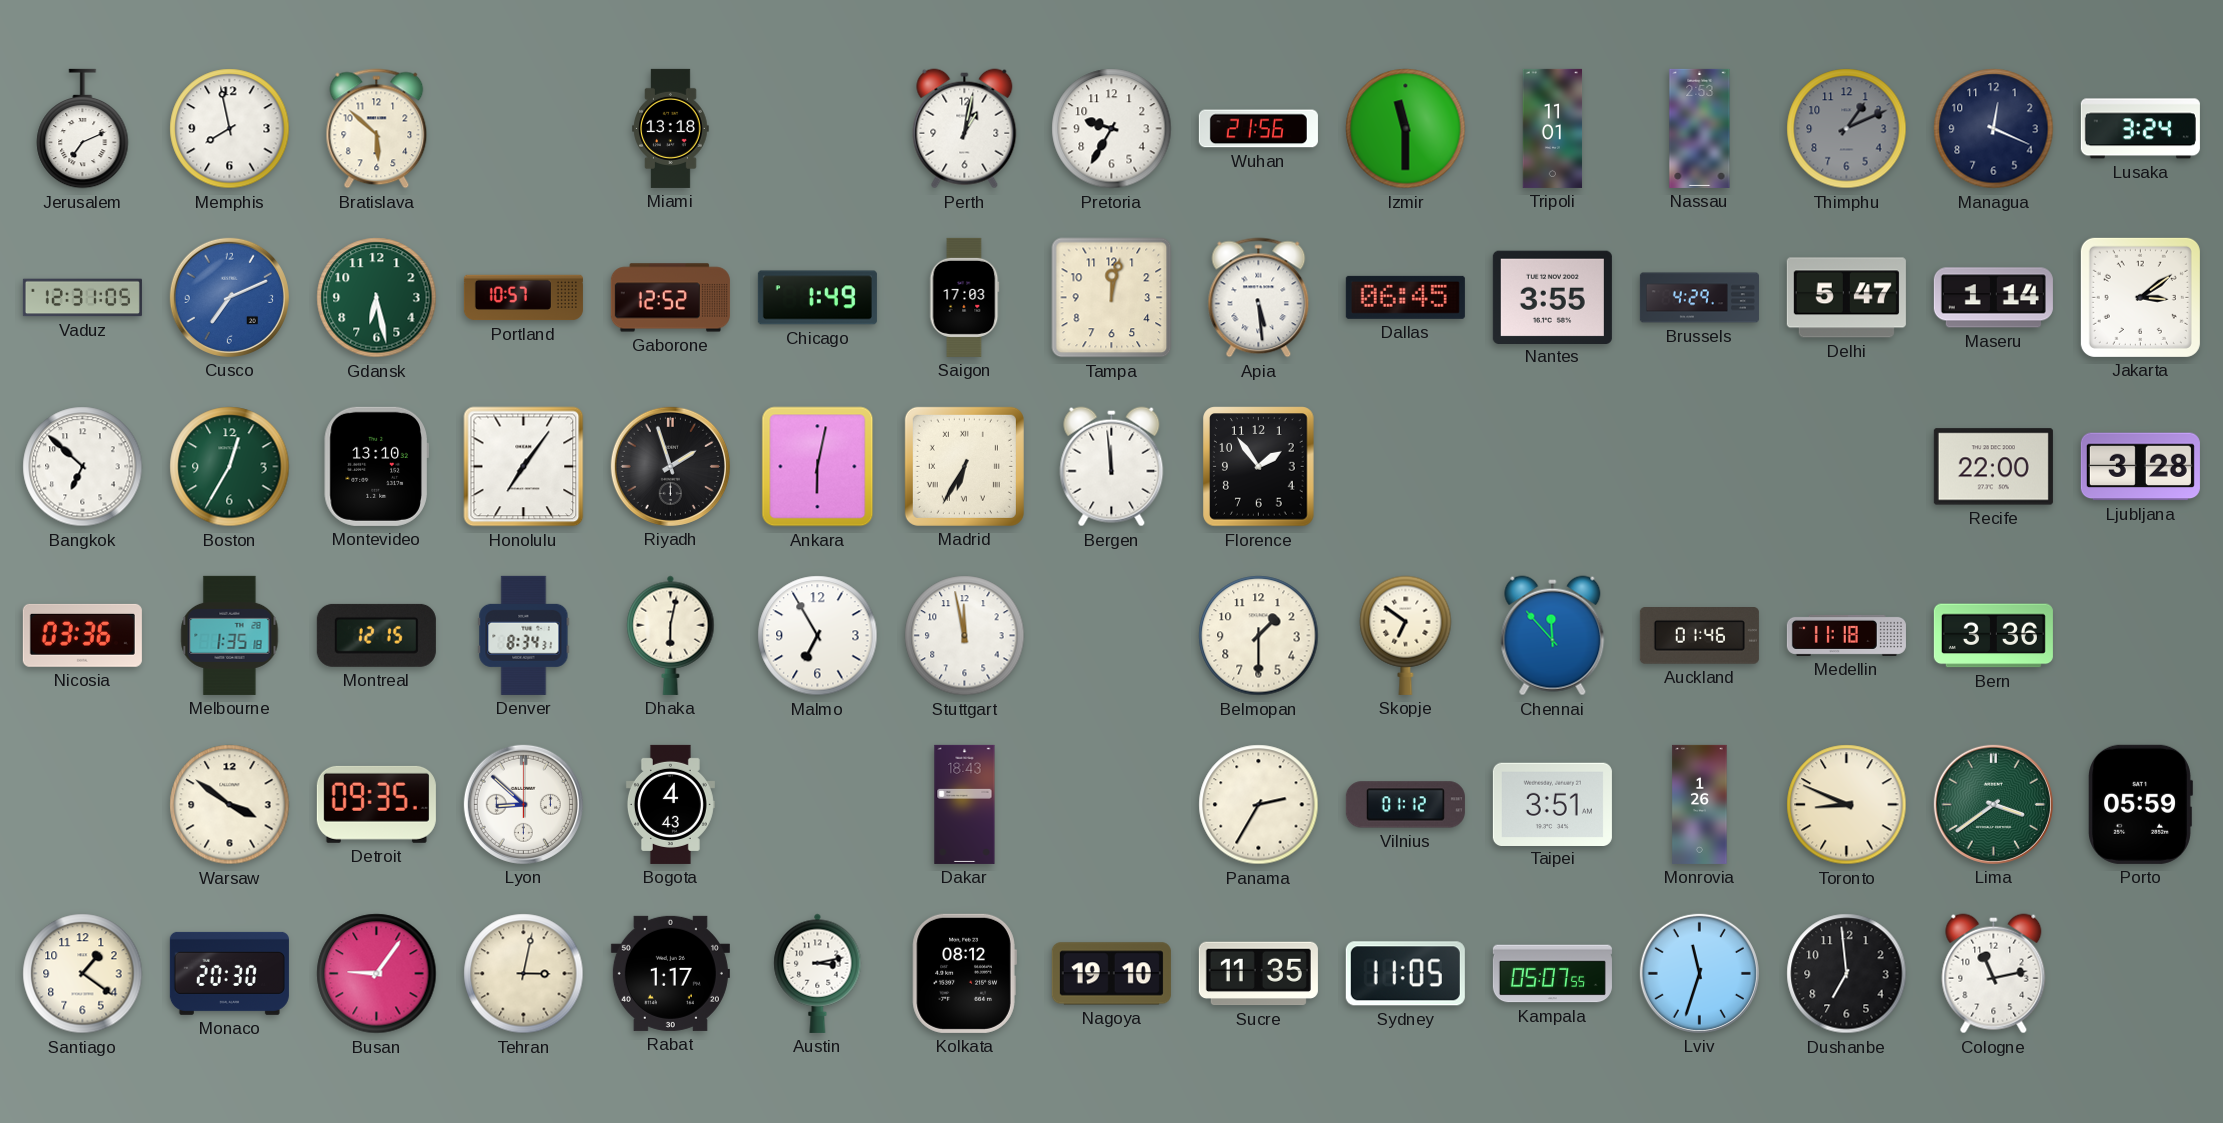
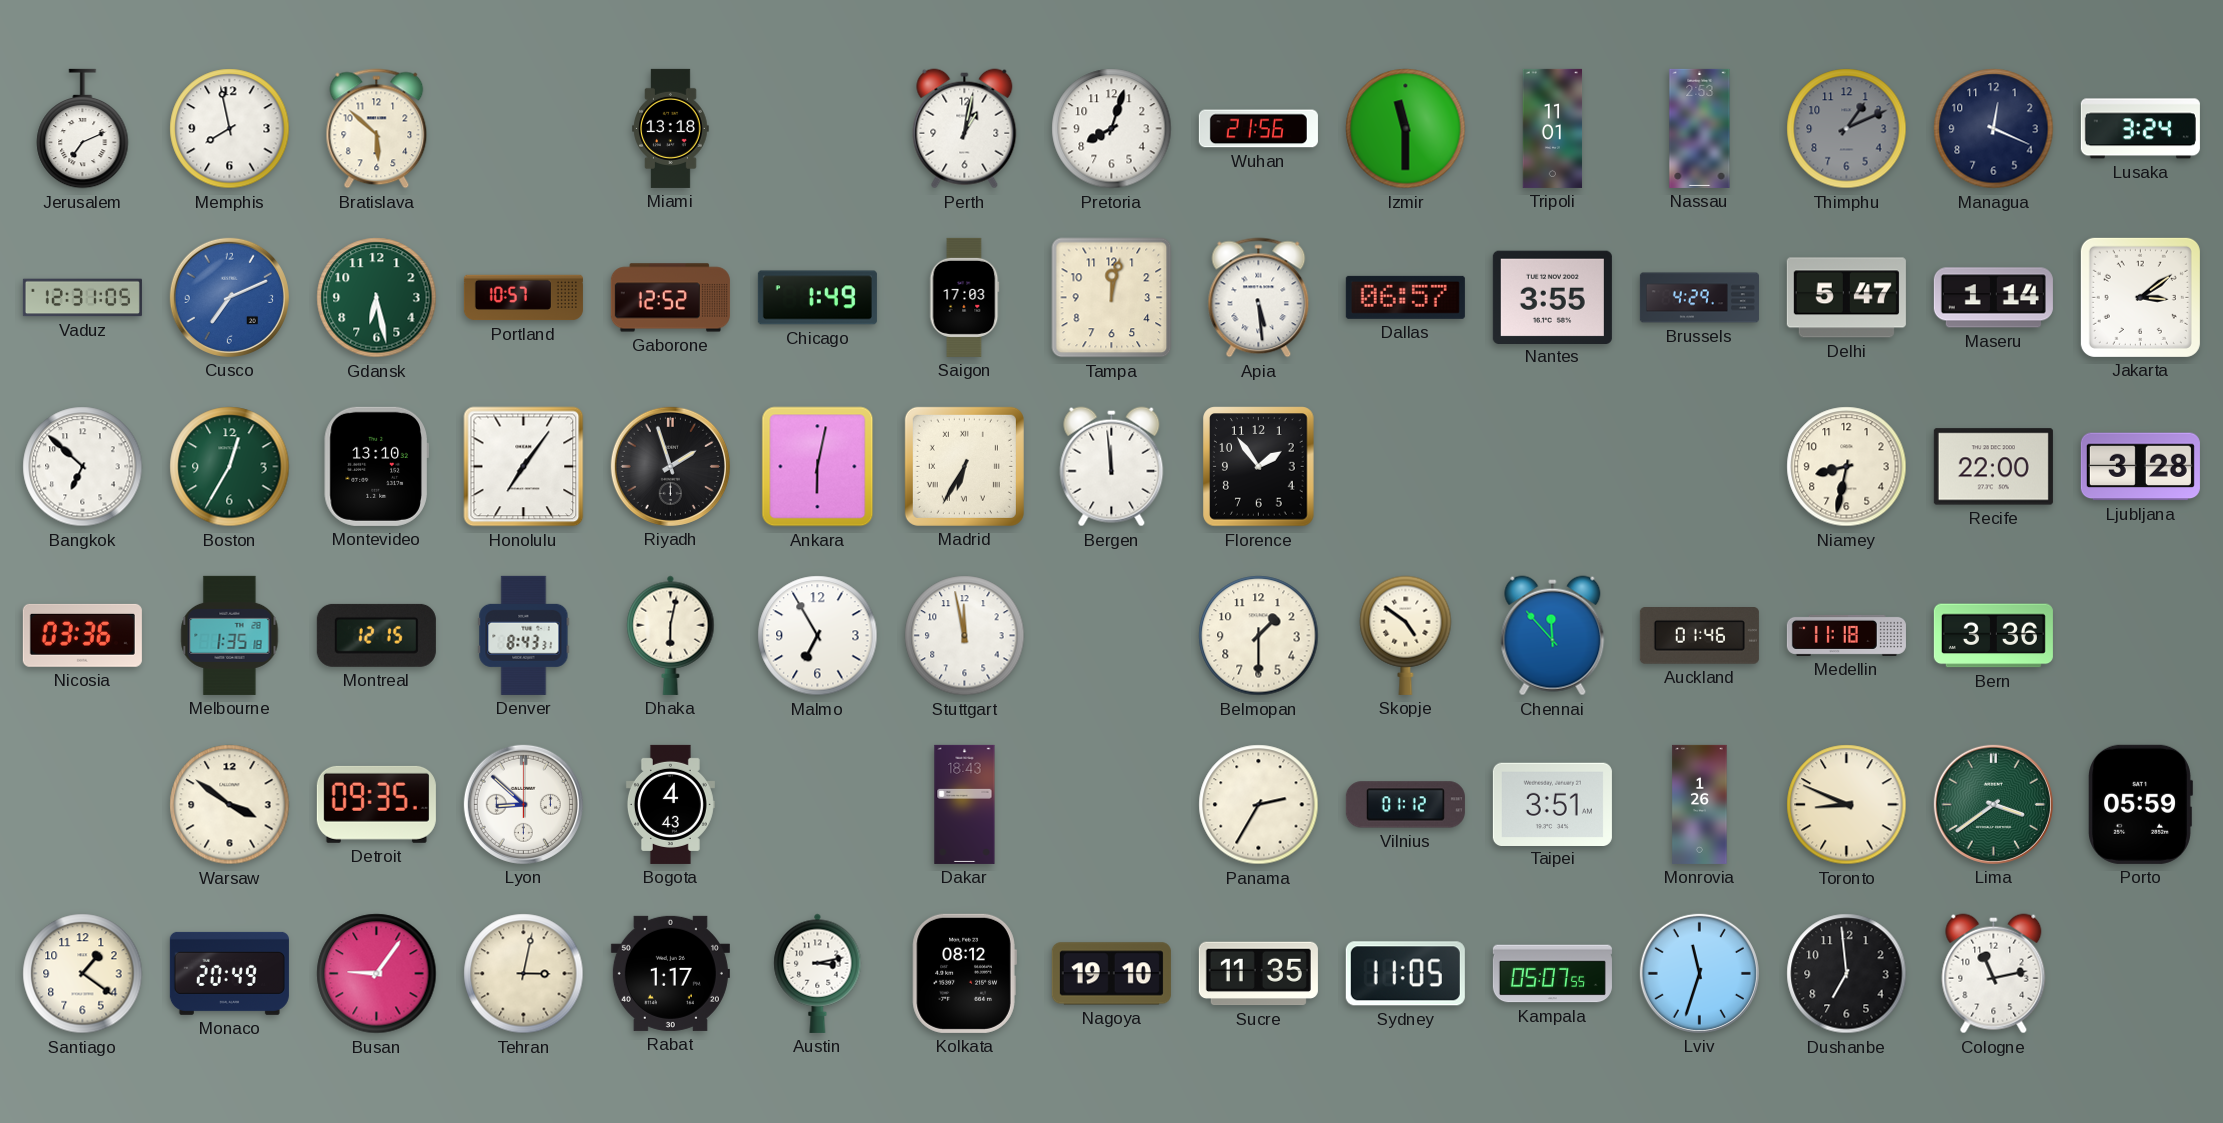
Pretoria: 9:35 -> 8:03
Dallas: 06:45 -> 06:57
Niamey: none -> 8:32
Denver: 8:34 -> 8:43
Skopje: 6:51 -> 4:51
Monaco: 20:30 -> 20:49
